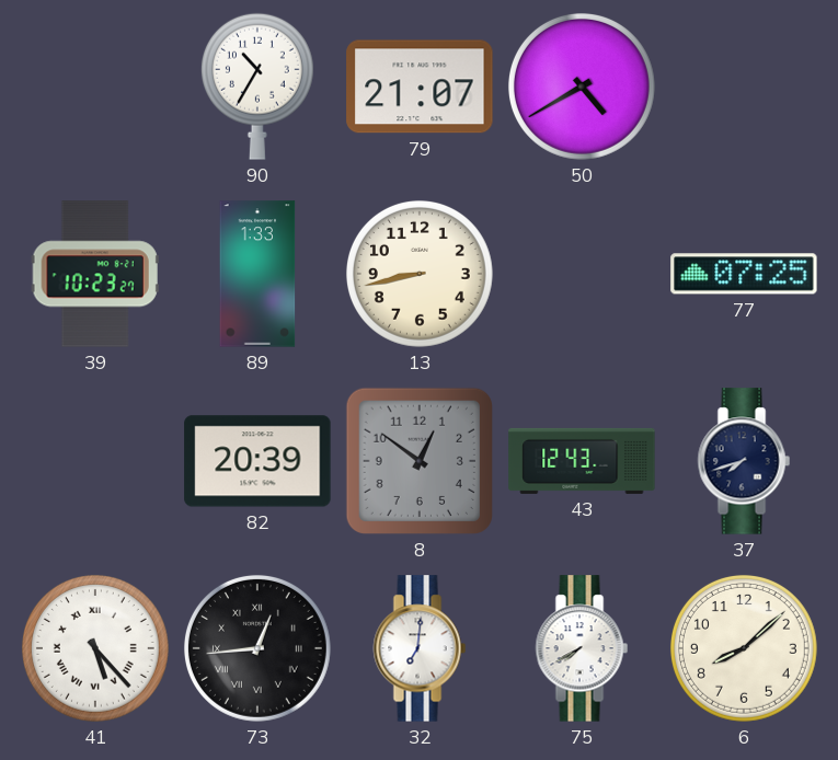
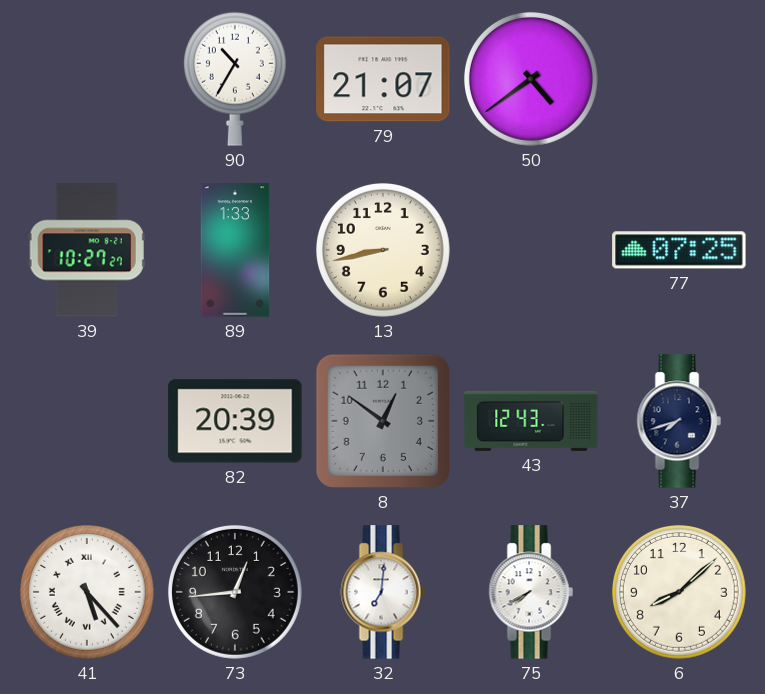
50: 4:40 -> 4:39
39: 10:23 -> 10:27
73 numerals: Roman -> Arabic
